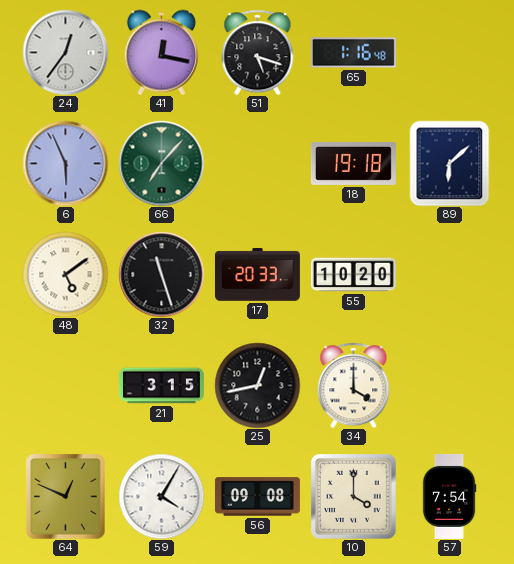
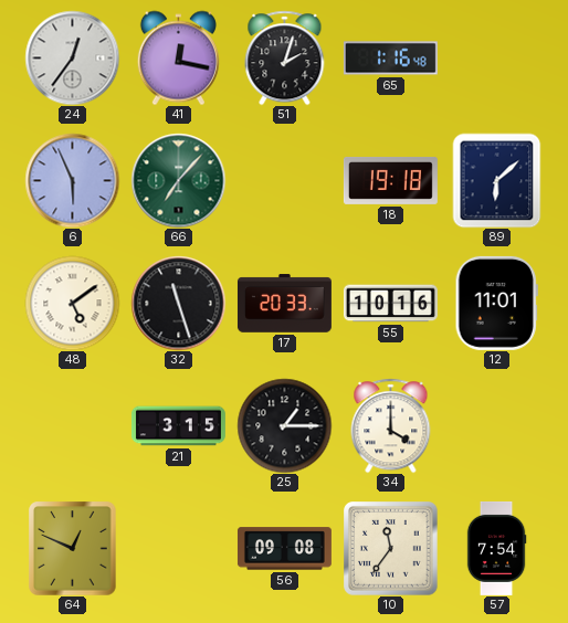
51: 5:18 -> 2:03
55: 10:20 -> 10:16
12: none -> 11:01
25: 12:43 -> 1:15
59: 4:05 -> none
10: 4:00 -> 11:36
